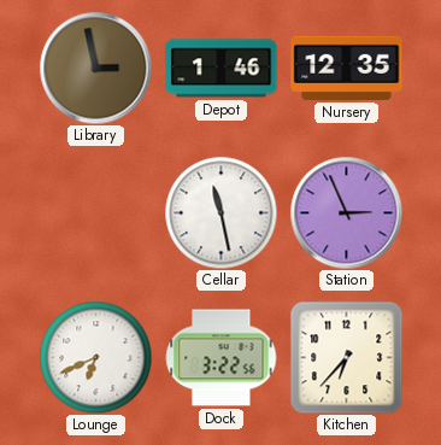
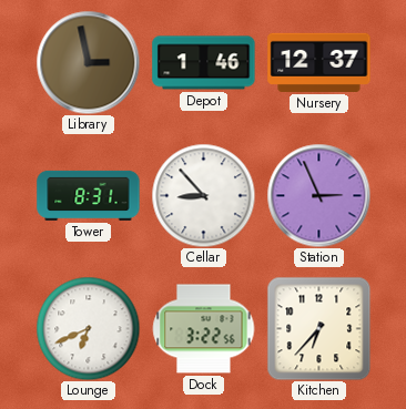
Nursery: 12:35 -> 12:37
Tower: none -> 8:31
Cellar: 11:28 -> 8:53
